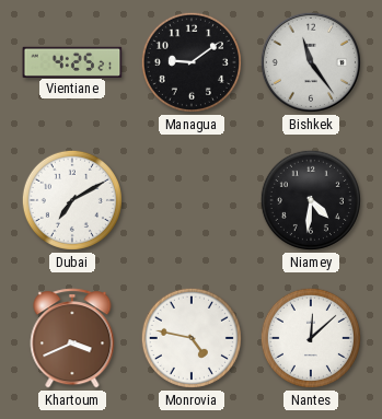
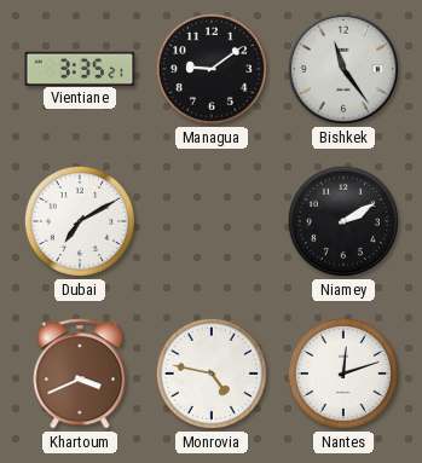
Vientiane: 4:25 -> 3:35
Niamey: 4:31 -> 2:10
Nantes: 12:08 -> 12:12
